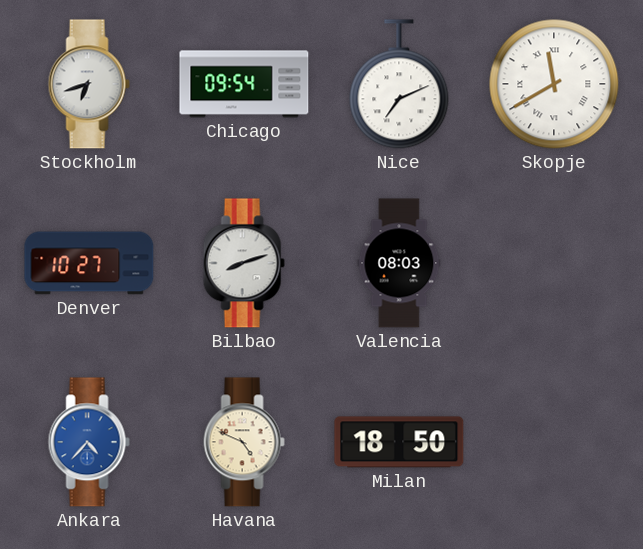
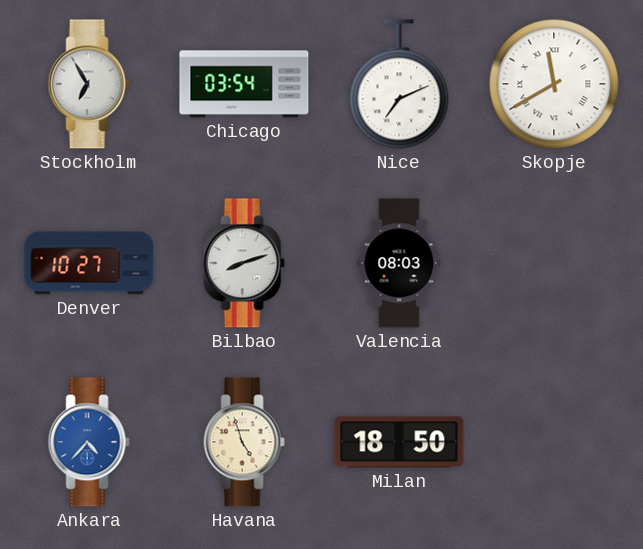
Stockholm: 6:42 -> 6:55
Chicago: 09:54 -> 03:54
Havana: 4:49 -> 4:57
